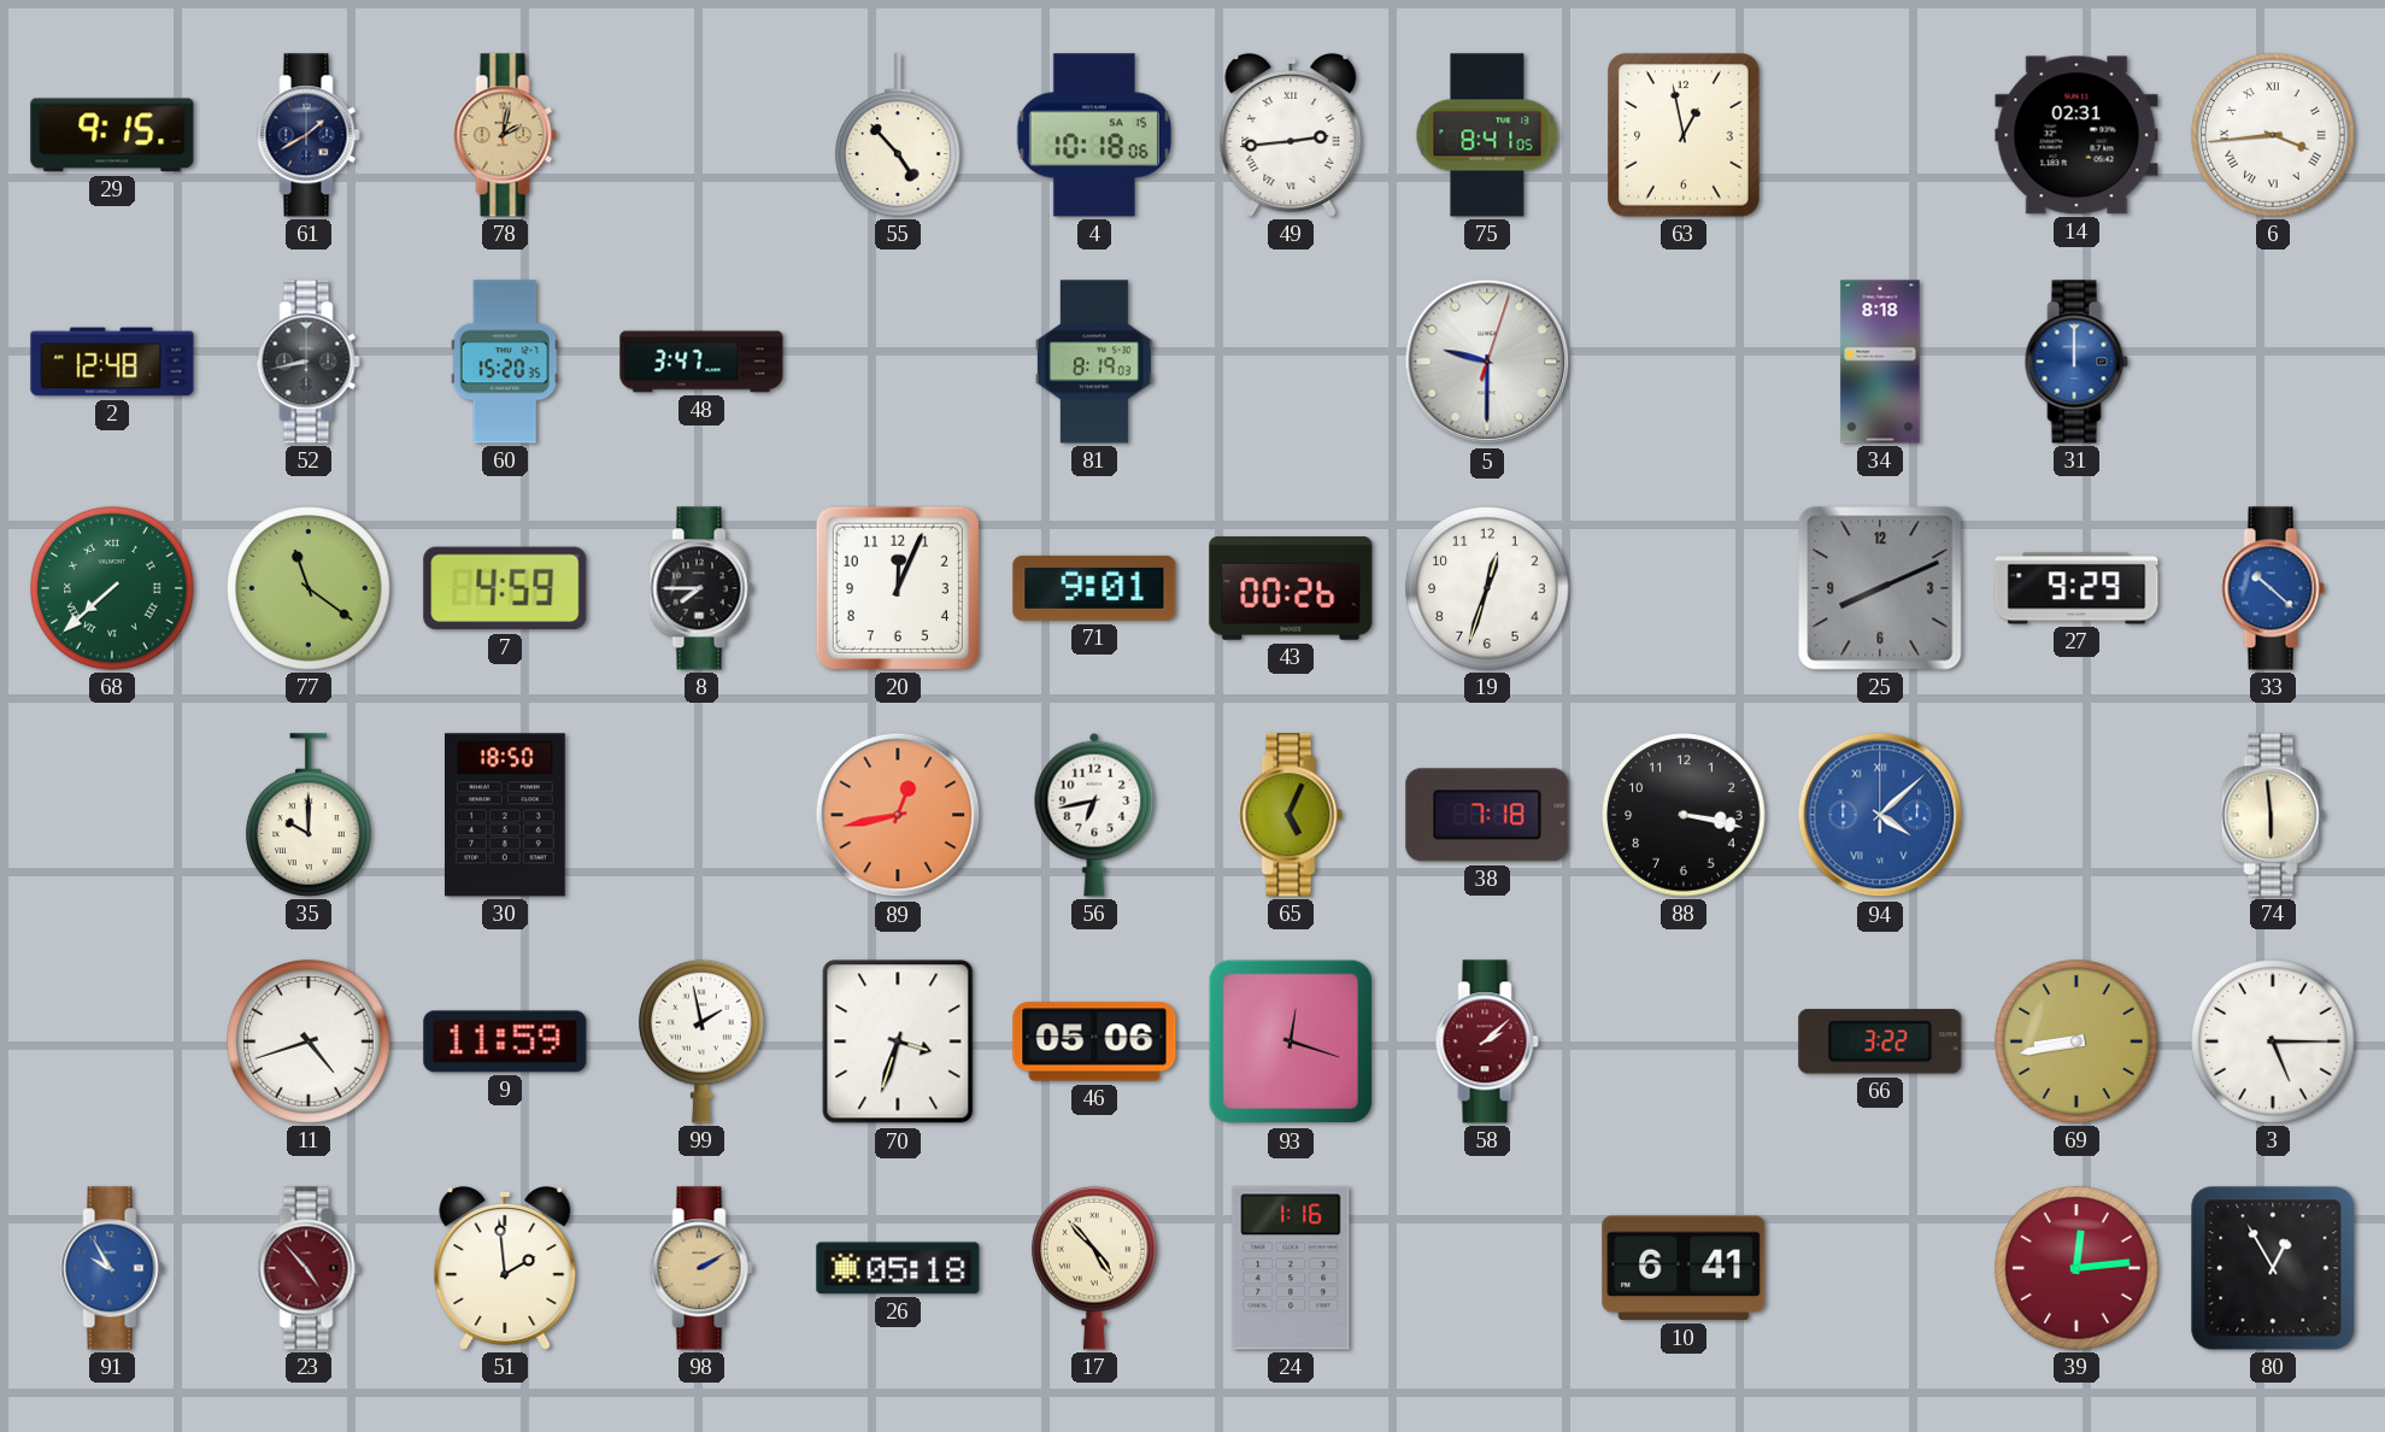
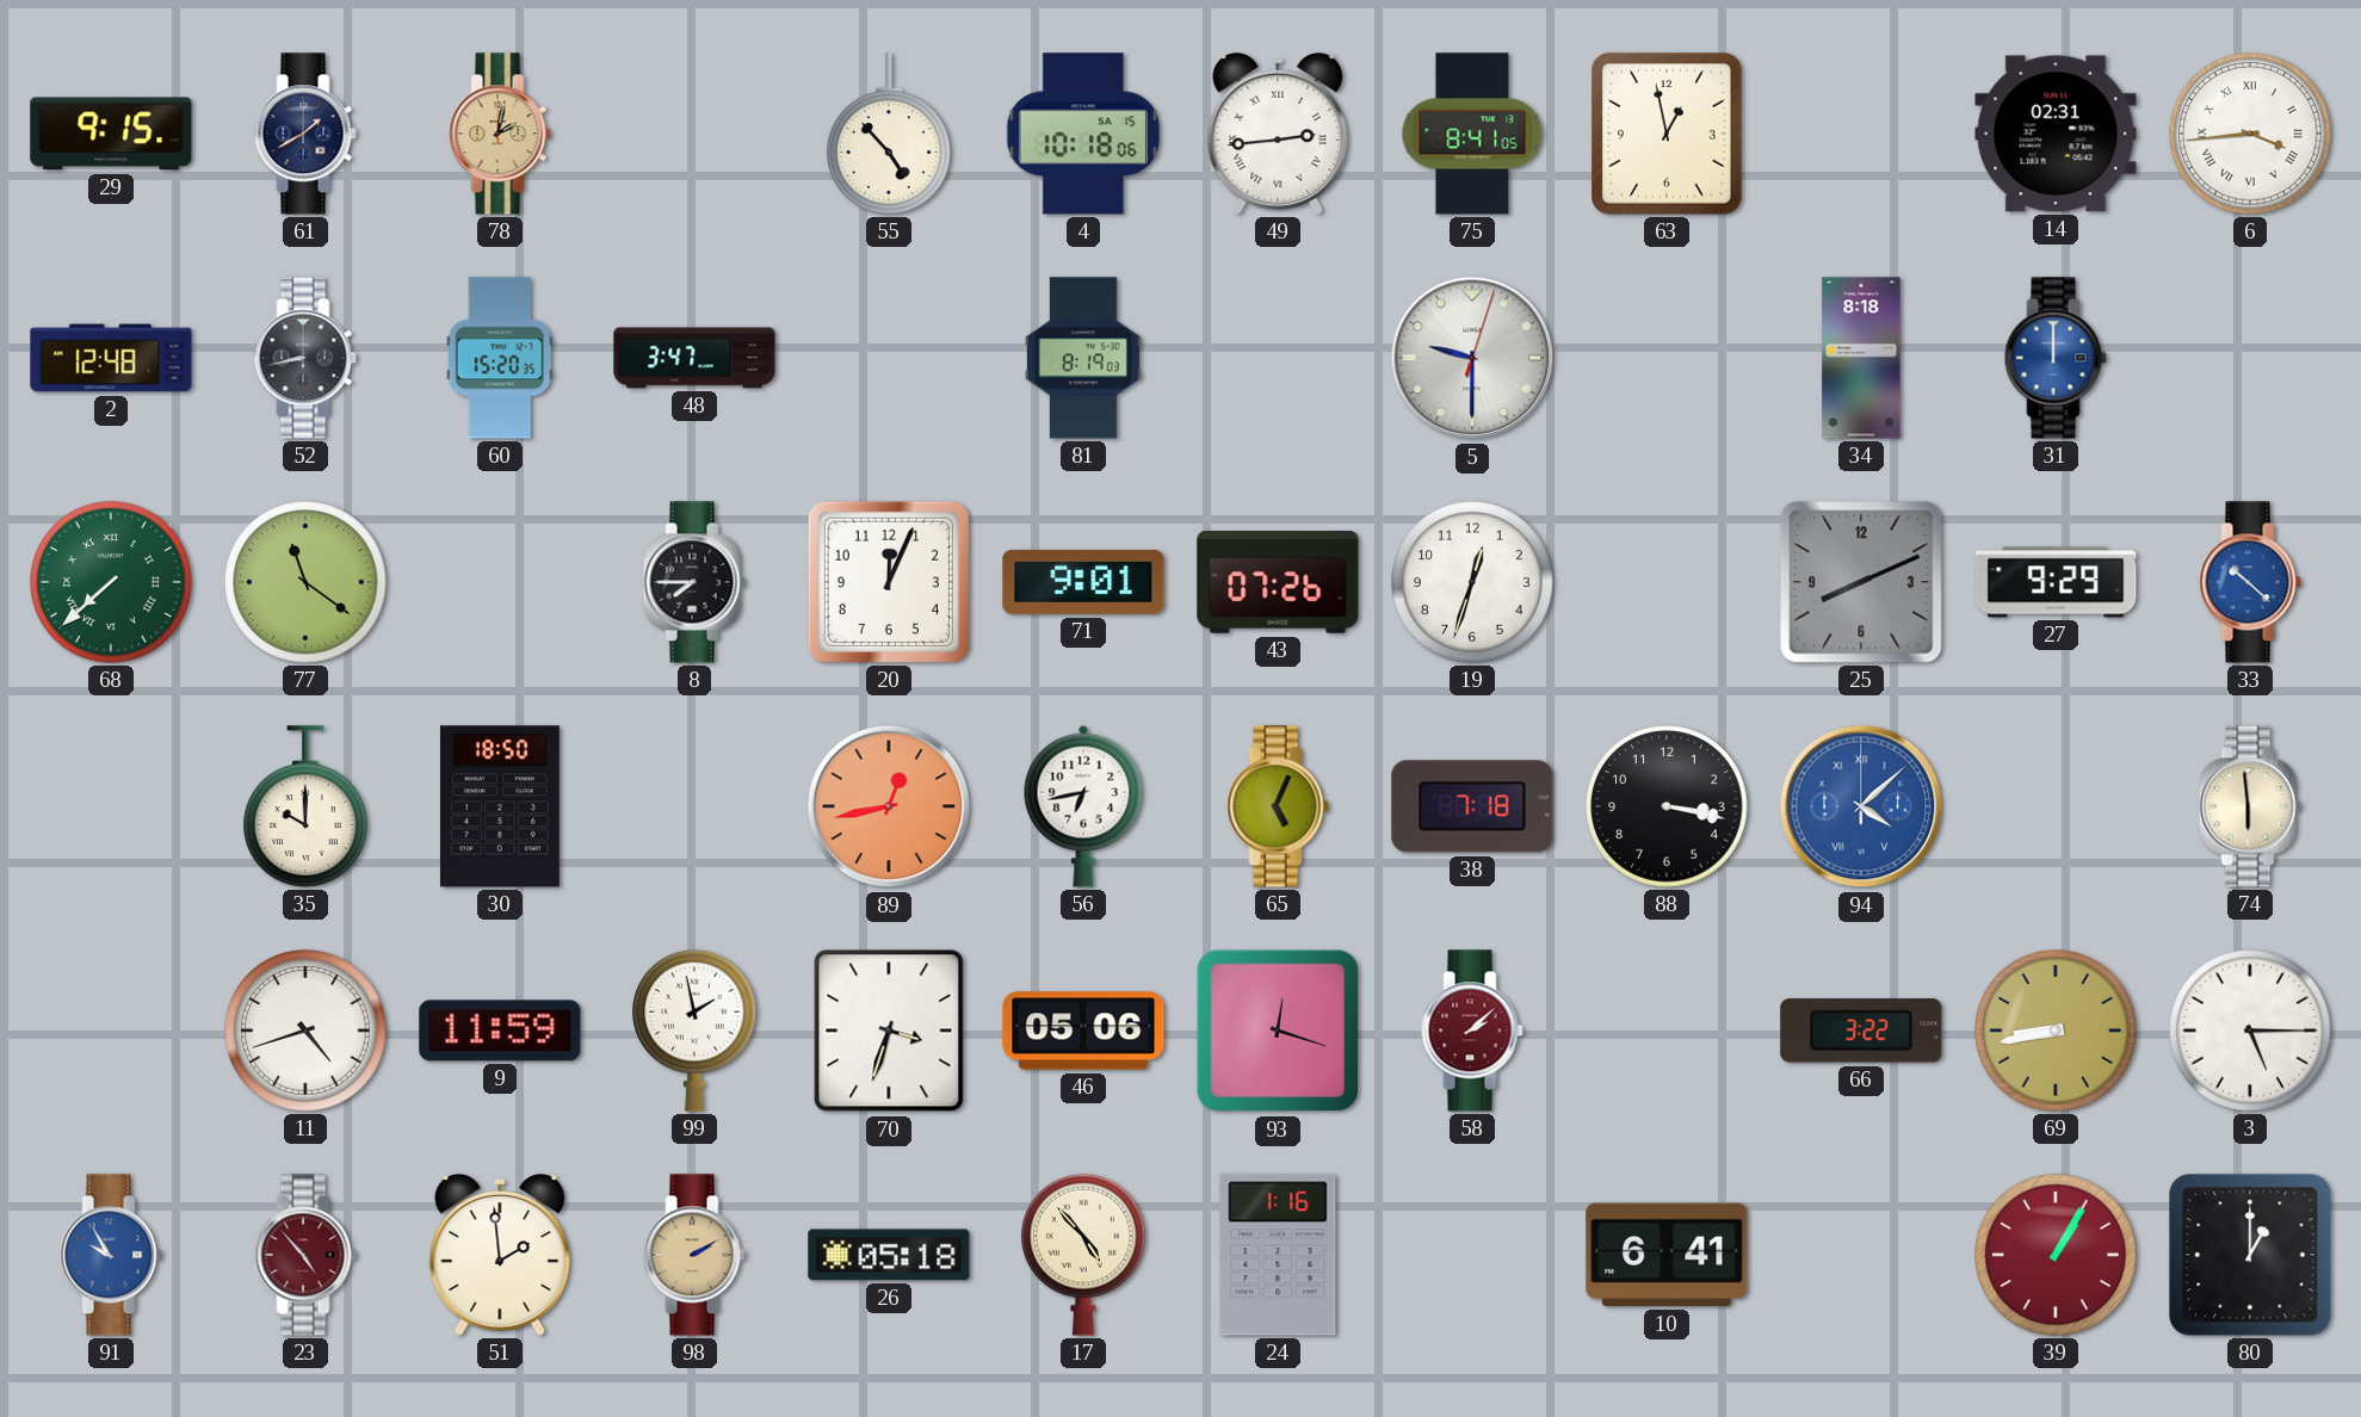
7: 4:59 -> none
43: 00:26 -> 07:26
39: 12:14 -> 1:05
80: 12:55 -> 1:00
